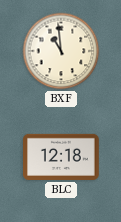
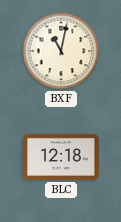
BXF: 10:59 -> 11:02
